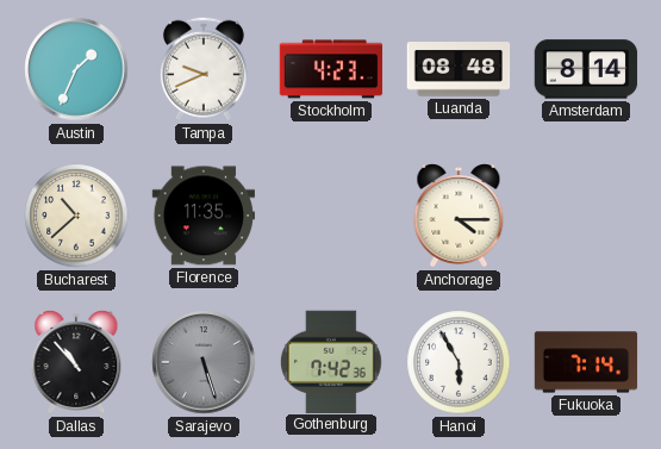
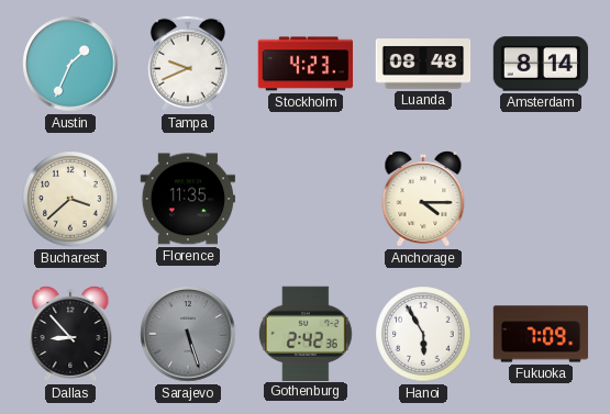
Bucharest: 10:38 -> 3:38
Dallas: 10:53 -> 8:53
Gothenburg: 7:42 -> 2:42
Fukuoka: 7:14 -> 7:09
